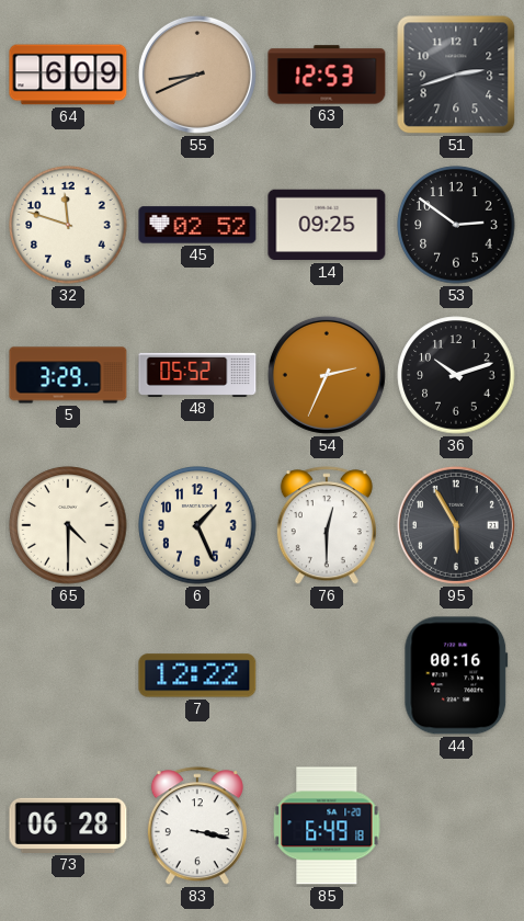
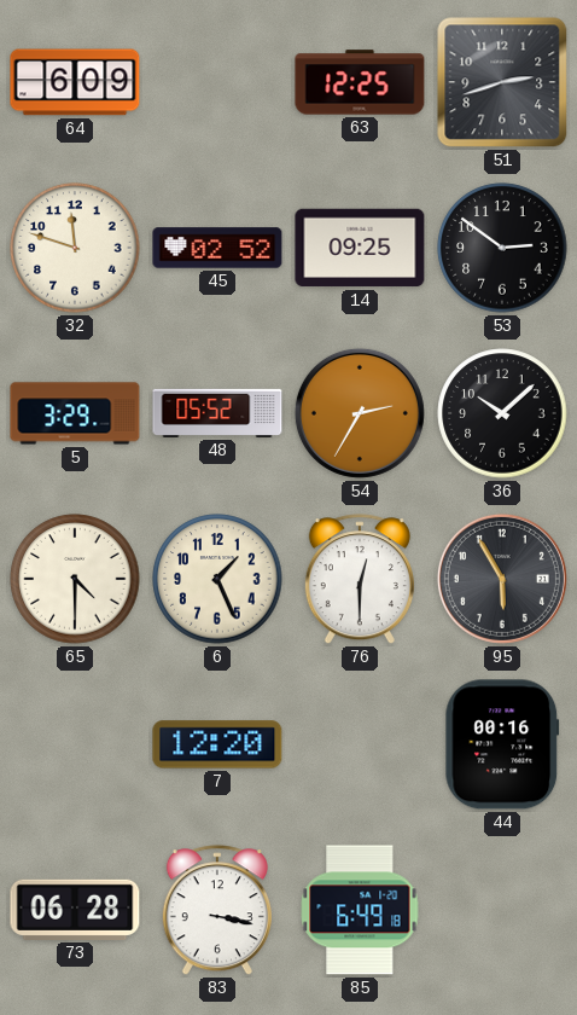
55: 8:41 -> none
63: 12:53 -> 12:25
54: 2:34 -> 2:35
36: 10:12 -> 10:08
7: 12:22 -> 12:20
